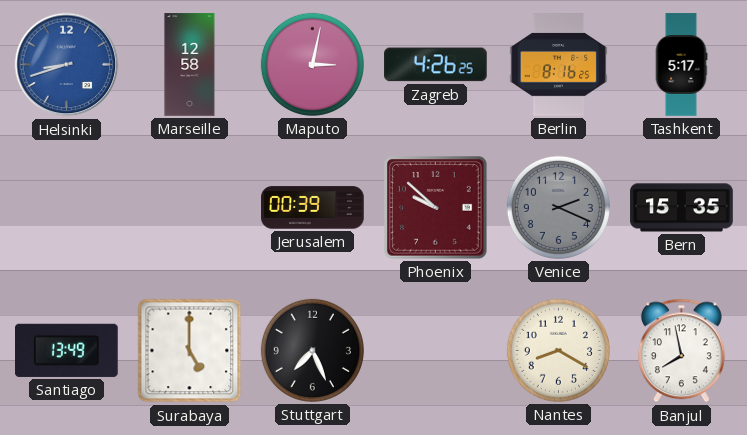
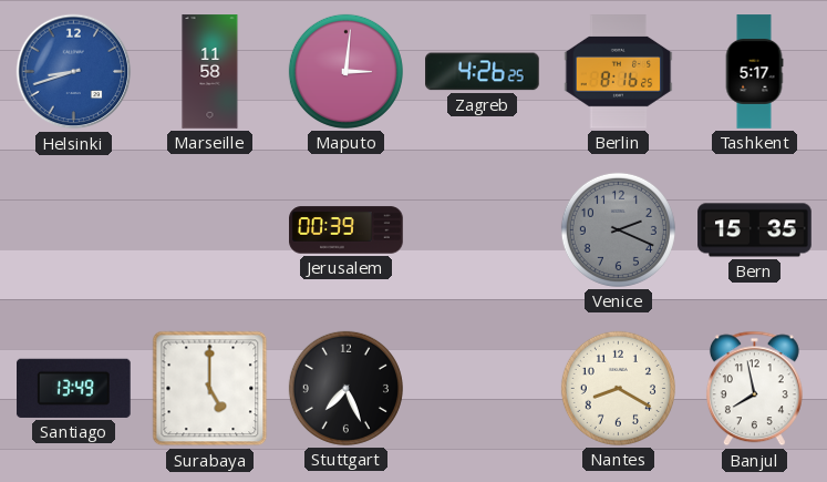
Marseille: 12:58 -> 11:58
Maputo: 3:02 -> 3:01
Phoenix: 9:52 -> none
